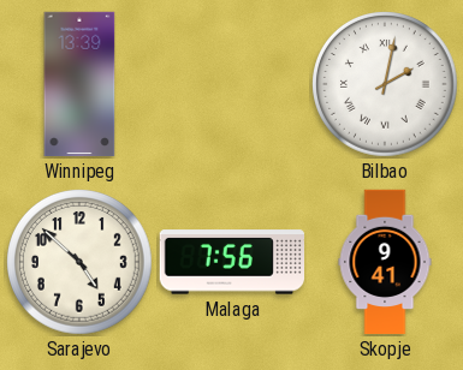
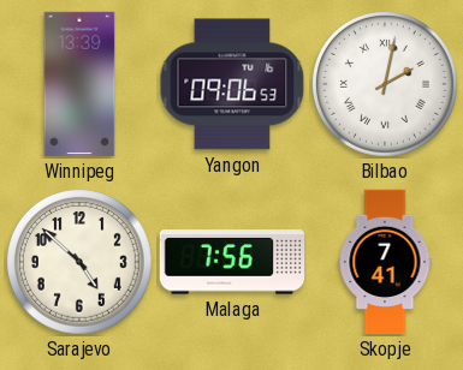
Yangon: none -> 09:06
Skopje: 9:41 -> 7:41
